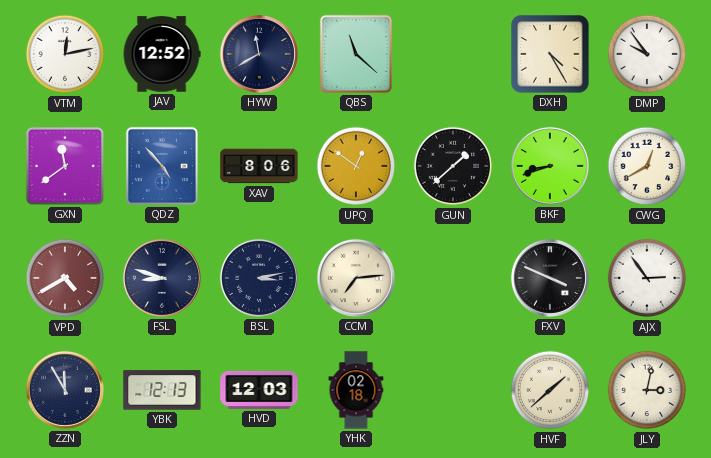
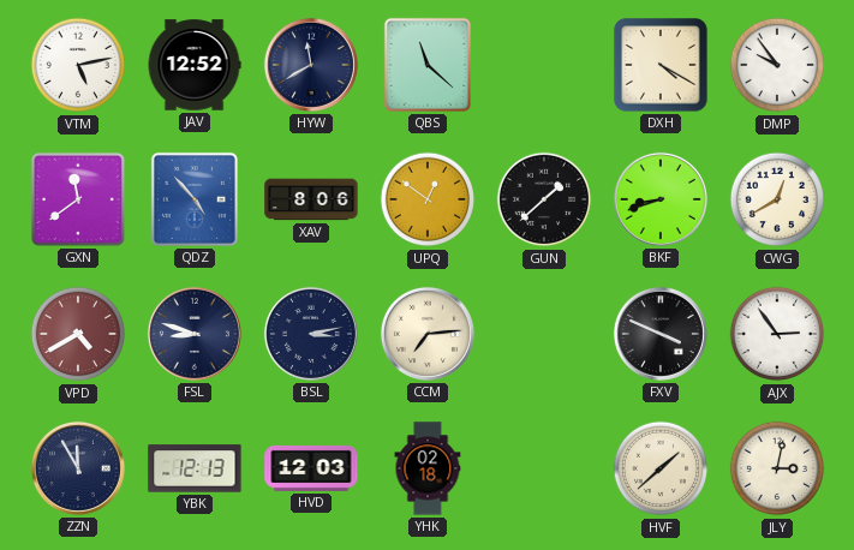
VTM: 12:13 -> 5:13
DXH: 4:25 -> 4:20
